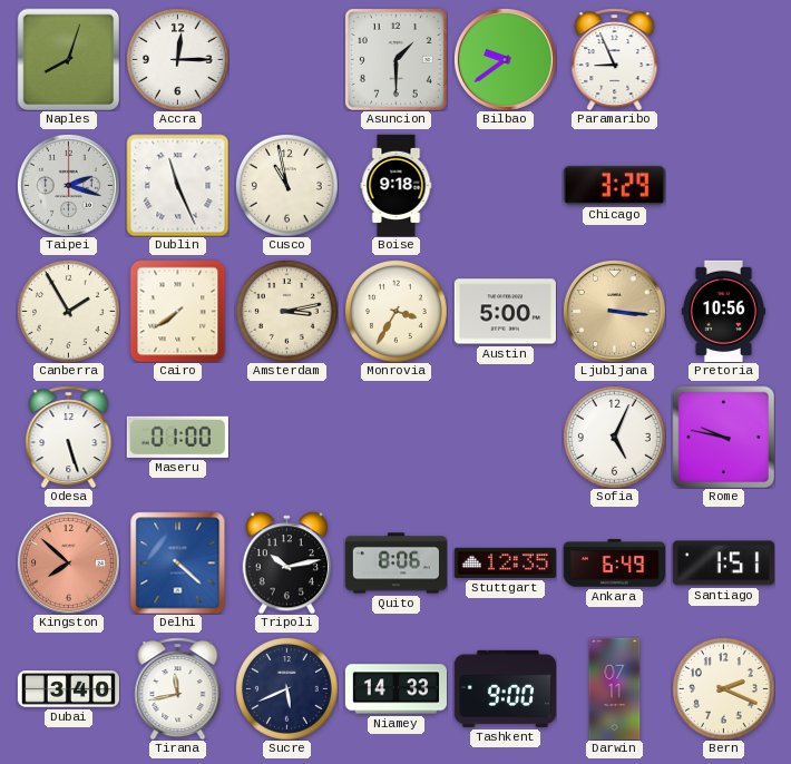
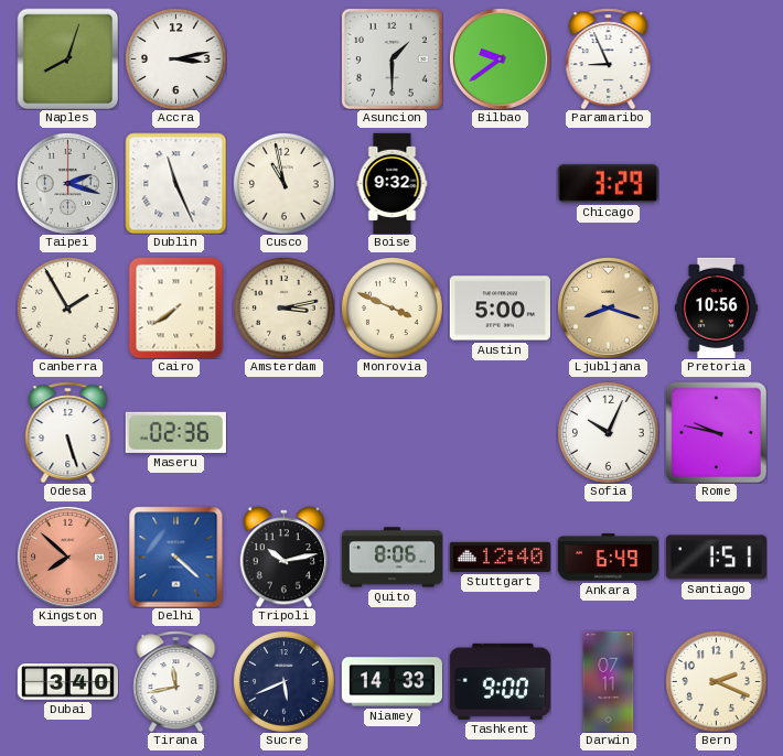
Accra: 12:15 -> 3:13
Boise: 9:18 -> 9:32
Monrovia: 3:35 -> 3:49
Ljubljana: 3:16 -> 8:18
Maseru: 01:00 -> 02:36
Sofia: 5:04 -> 10:04
Stuttgart: 12:35 -> 12:40
